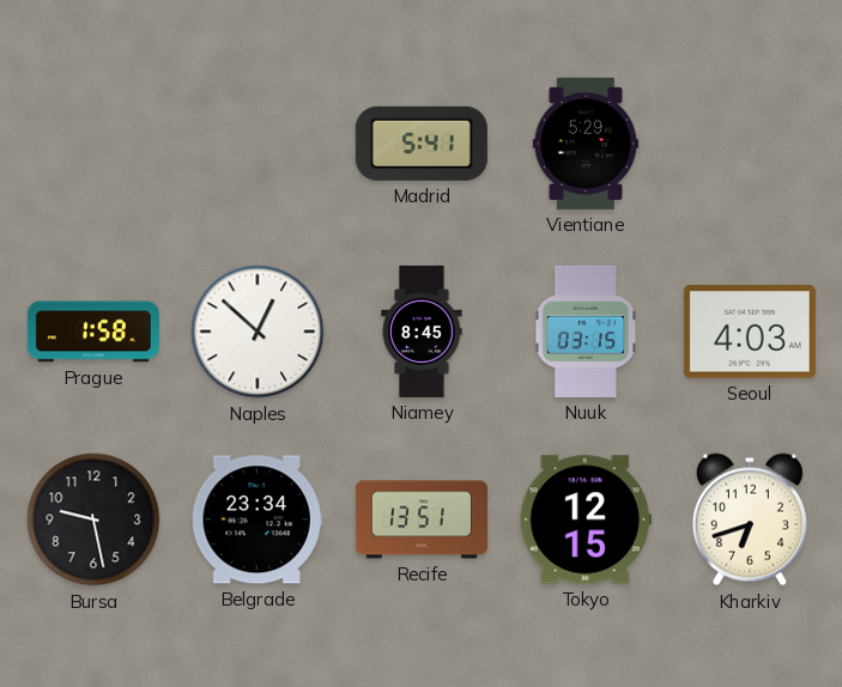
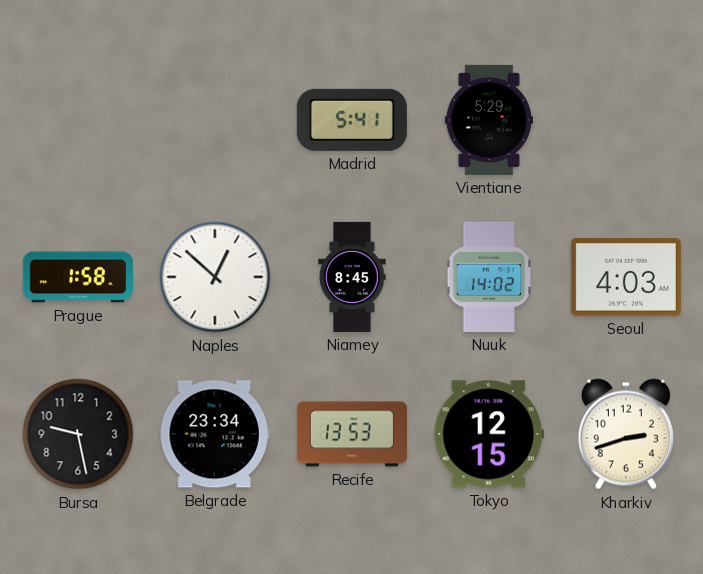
Nuuk: 03:15 -> 14:02
Recife: 13:51 -> 13:53
Kharkiv: 6:42 -> 2:42
